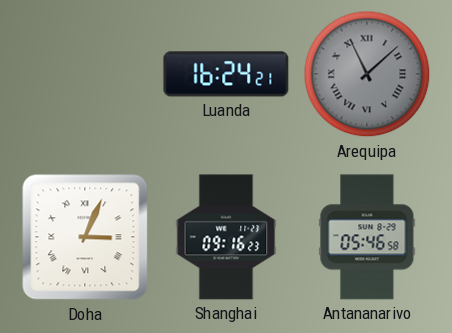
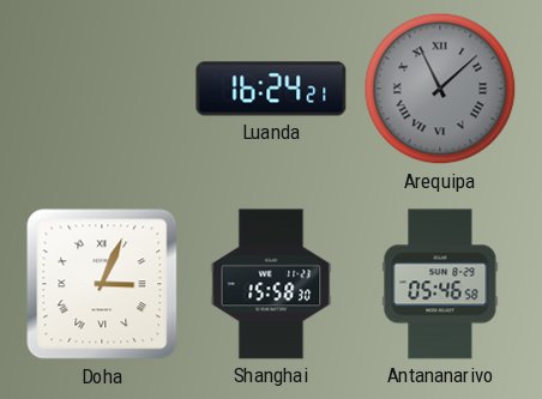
Shanghai: 09:16 -> 15:58
